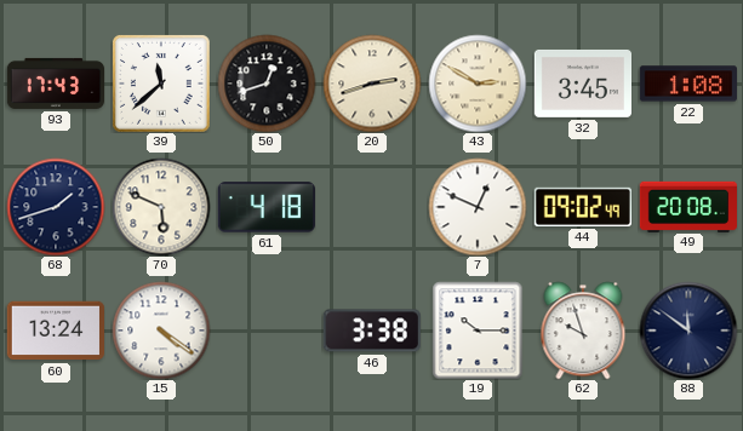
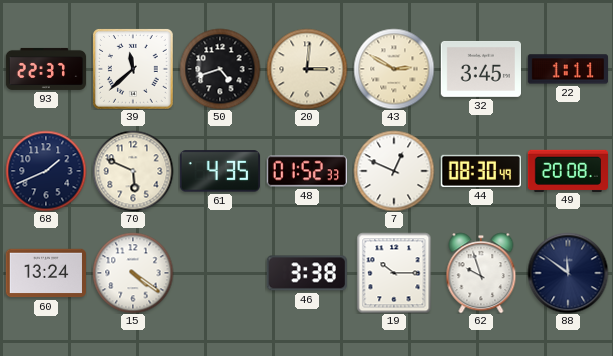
93: 17:43 -> 22:37
50: 12:42 -> 4:42
20: 2:42 -> 3:01
22: 1:08 -> 1:11
68: 1:42 -> 1:41
61: 4:18 -> 4:35
48: none -> 01:52
44: 09:02 -> 08:30
